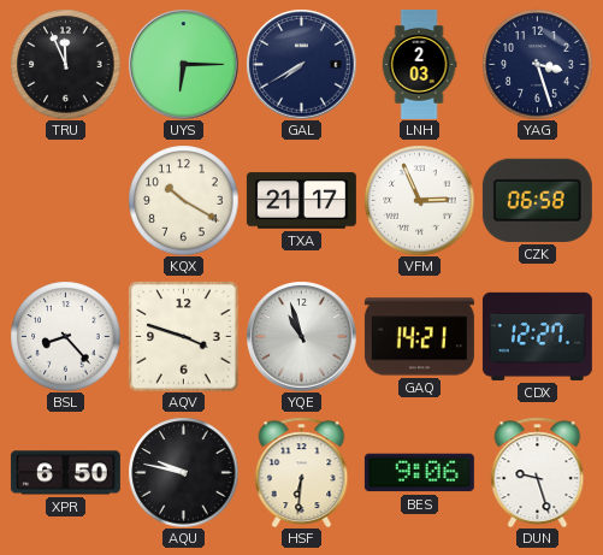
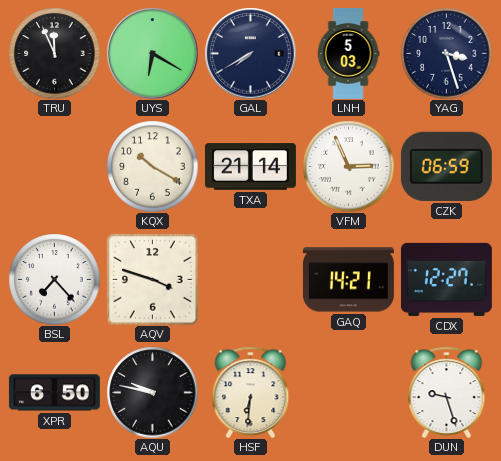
UYS: 6:15 -> 6:20
LNH: 2:03 -> 5:03
TXA: 21:17 -> 21:14
CZK: 06:58 -> 06:59
BSL: 8:23 -> 7:23
YQE: 10:57 -> none
BES: 9:06 -> none
